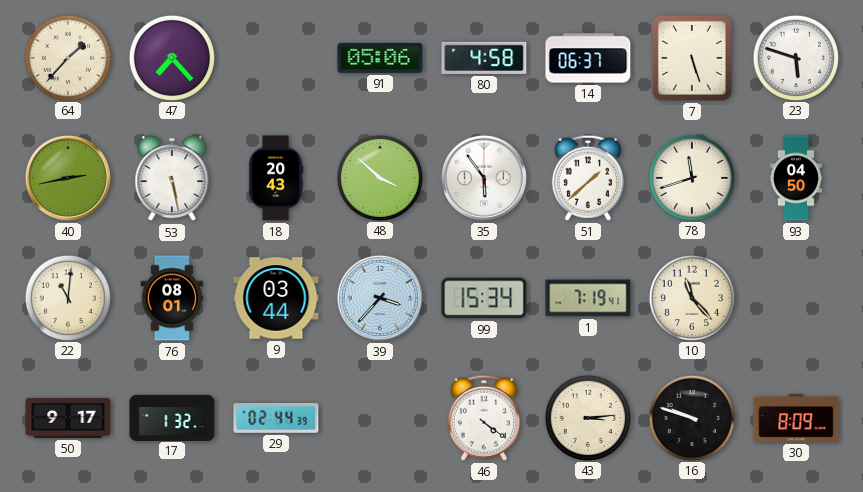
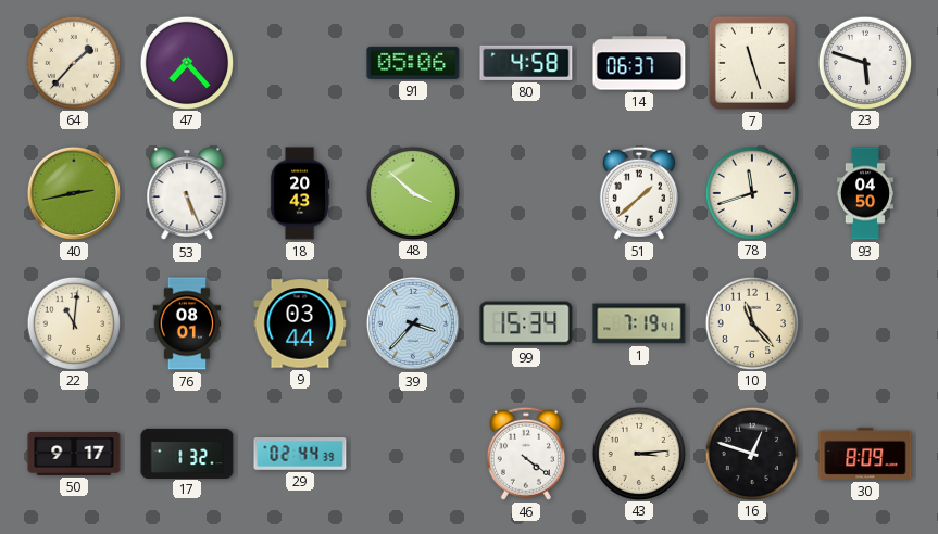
7: 5:27 -> 11:27
53: 5:28 -> 5:26
35: 5:54 -> none
16: 9:48 -> 12:48
